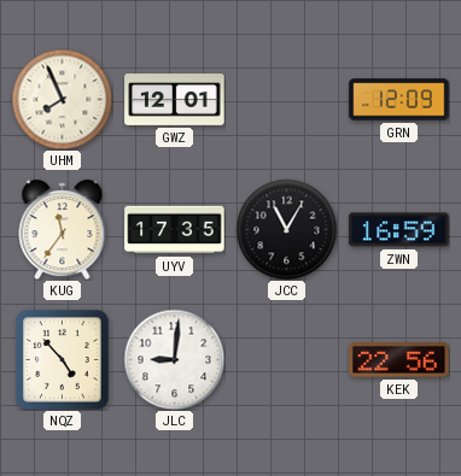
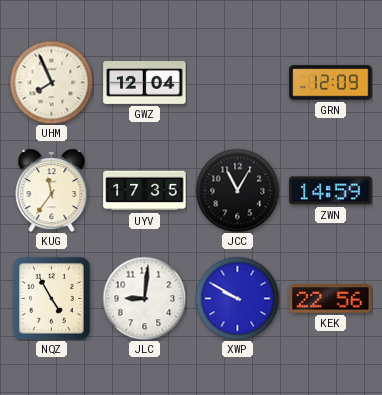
GWZ: 12:01 -> 12:04
ZWN: 16:59 -> 14:59
NQZ: 4:53 -> 4:55
XWP: none -> 9:50
